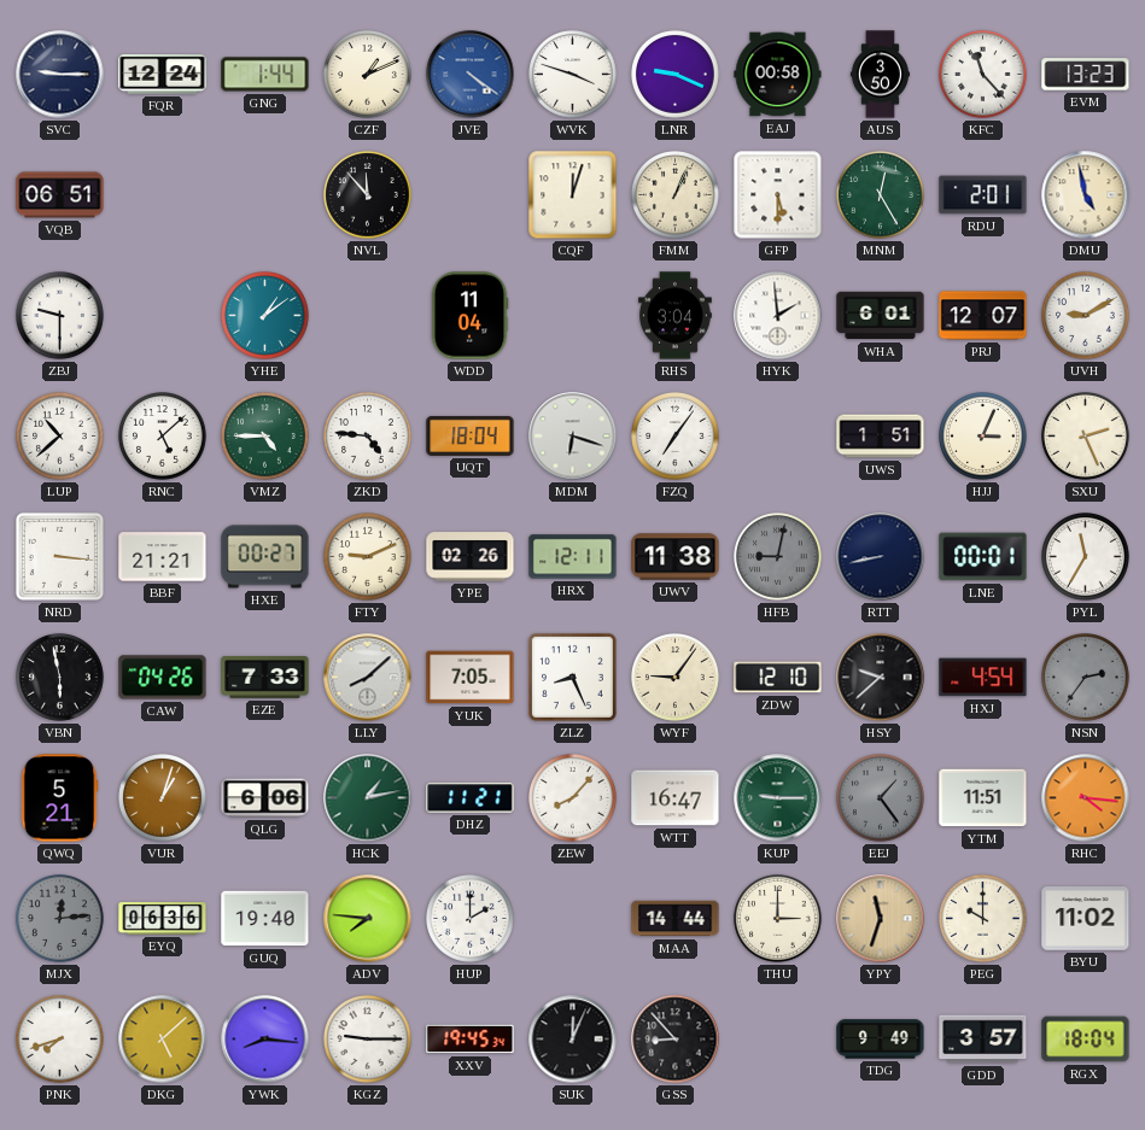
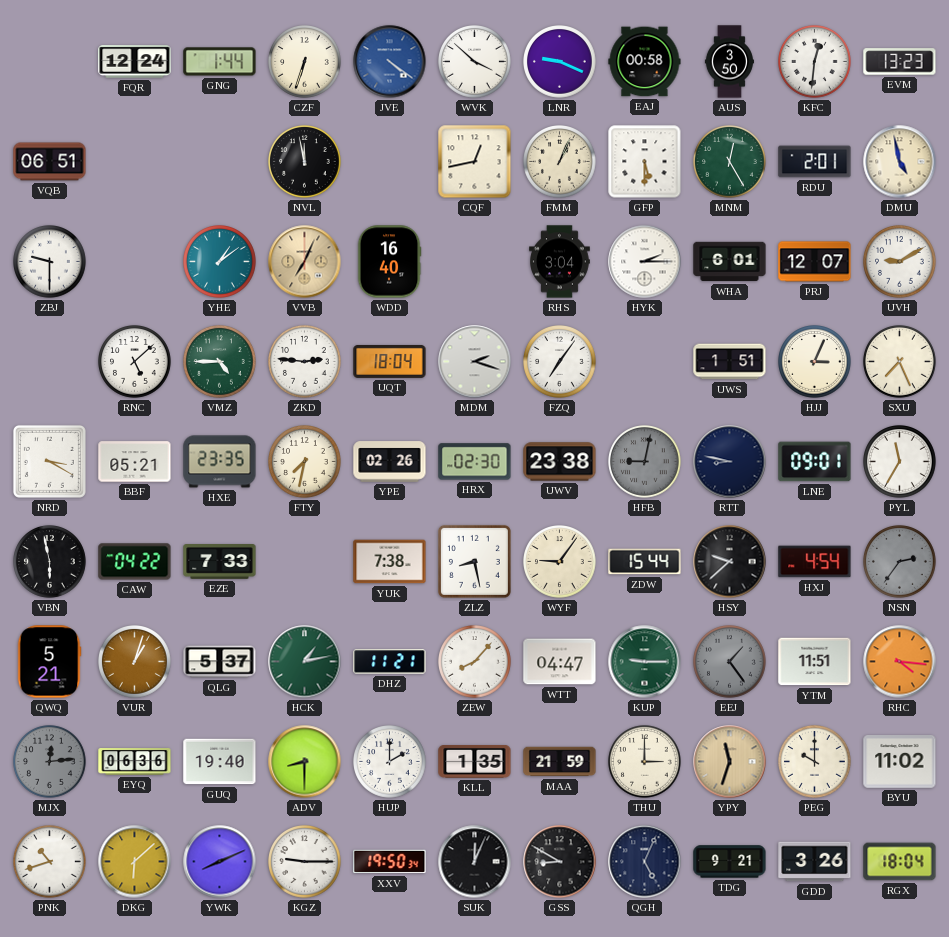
SVC: 9:15 -> none
CZF: 1:11 -> 6:33
WVK: 3:48 -> 3:52
KFC: 11:23 -> 12:31
NVL: 11:53 -> 11:58
CQF: 12:03 -> 12:43
VVB: none -> 7:04
WDD: 11:04 -> 16:40
HYK: 1:59 -> 2:15
LUP: 10:38 -> none
ZKD: 4:46 -> 2:46
MDM: 6:18 -> 2:18
SXU: 2:26 -> 7:26
NRD: 3:16 -> 3:20
BBF: 21:21 -> 05:21
HXE: 00:27 -> 23:35
FTY: 9:11 -> 7:32
HRX: 12:11 -> 02:30
UWV: 11:38 -> 23:38
RTT: 8:43 -> 8:47
LNE: 00:01 -> 09:01
CAW: 04:26 -> 04:22
LLY: 8:08 -> none
YUK: 7:05 -> 7:38
ZLZ: 8:26 -> 8:28
ZDW: 12:10 -> 15:44
QLG: 6:06 -> 5:37
WTT: 16:47 -> 04:47
ADV: 7:46 -> 8:30
KLL: none -> 1:35
MAA: 14:44 -> 21:59
PNK: 7:42 -> 10:42
DKG: 5:08 -> 6:08
YWK: 8:16 -> 8:11
XXV: 19:45 -> 19:50
GSS: 8:53 -> 8:50
QGH: none -> 5:04
TDG: 9:49 -> 9:21
GDD: 3:57 -> 3:26
